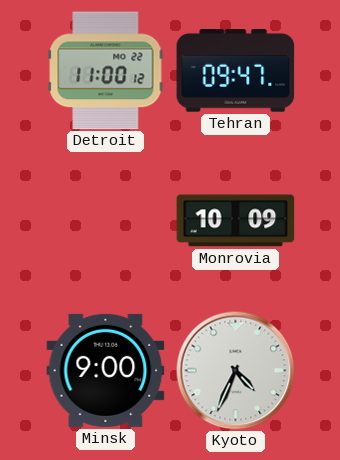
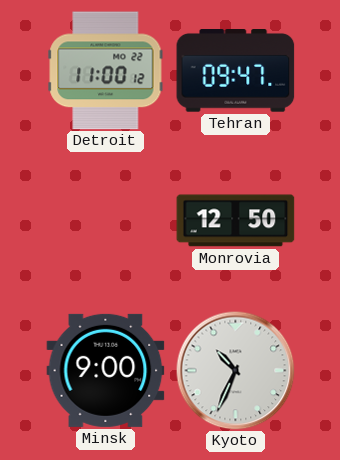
Monrovia: 10:09 -> 12:50
Kyoto: 4:34 -> 10:34
